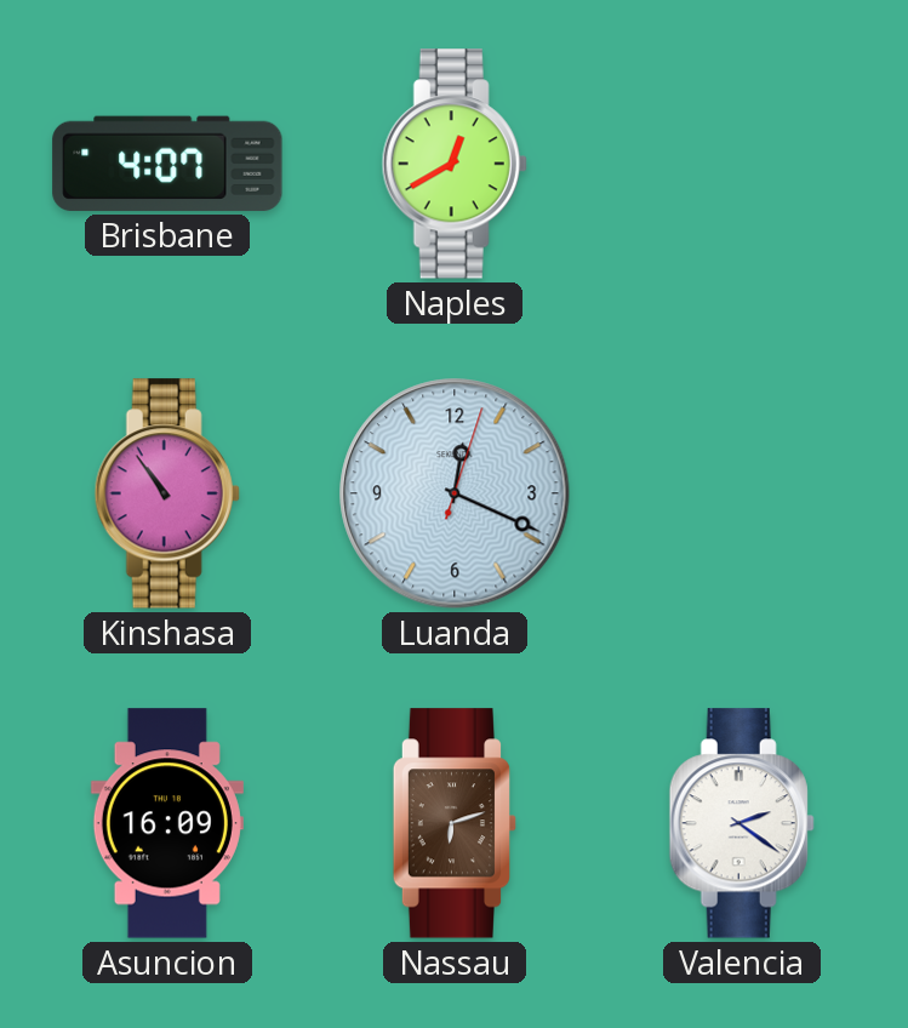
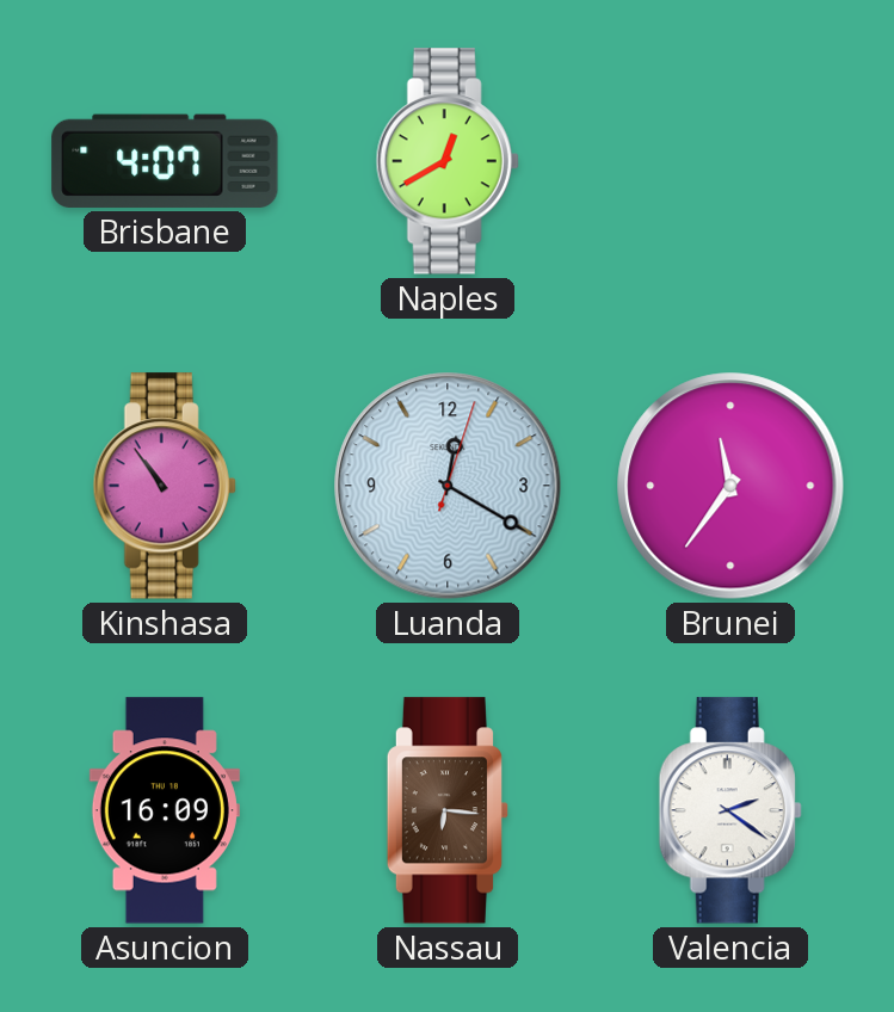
Luanda: 12:19 -> 12:20
Brunei: none -> 11:36
Nassau: 6:12 -> 6:16
